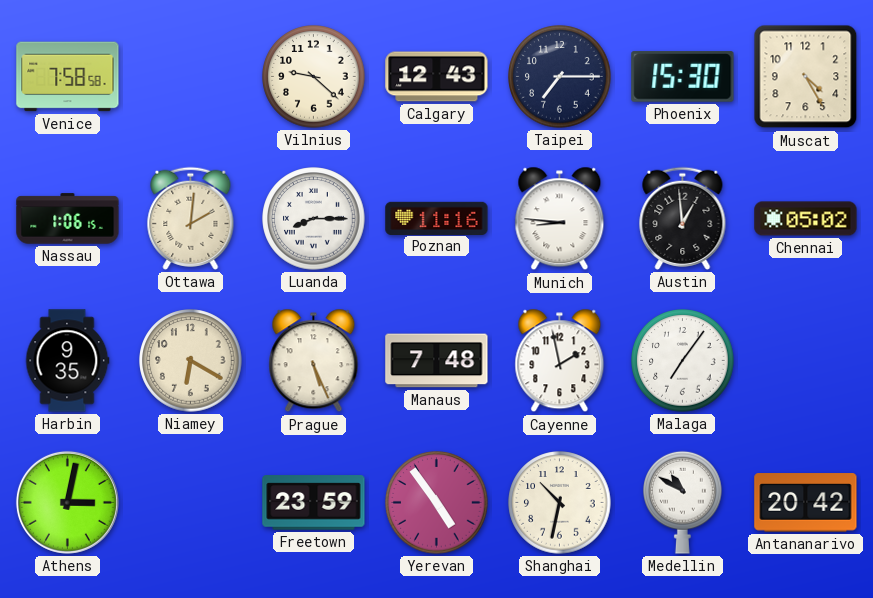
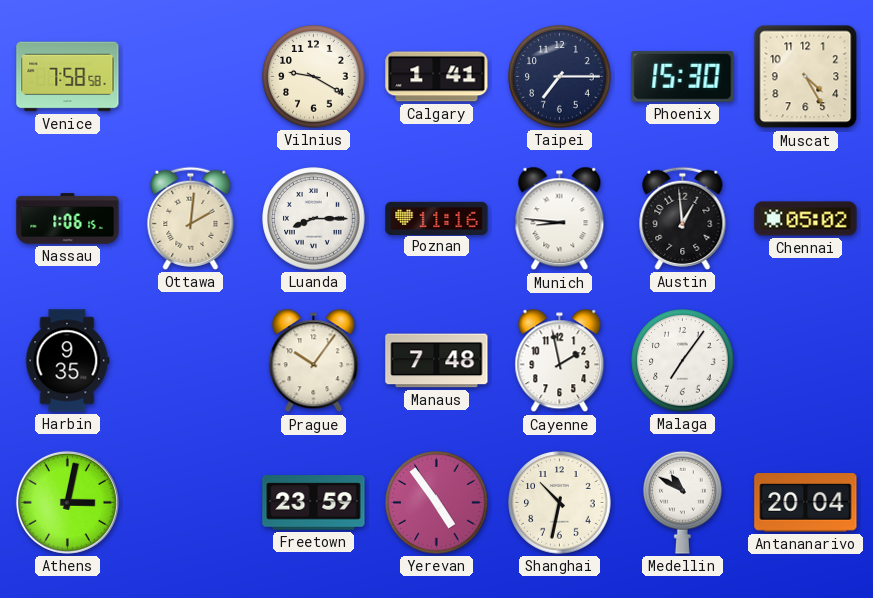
Vilnius: 9:22 -> 9:20
Calgary: 12:43 -> 1:41
Niamey: 6:20 -> none
Prague: 5:26 -> 10:06
Antananarivo: 20:42 -> 20:04
